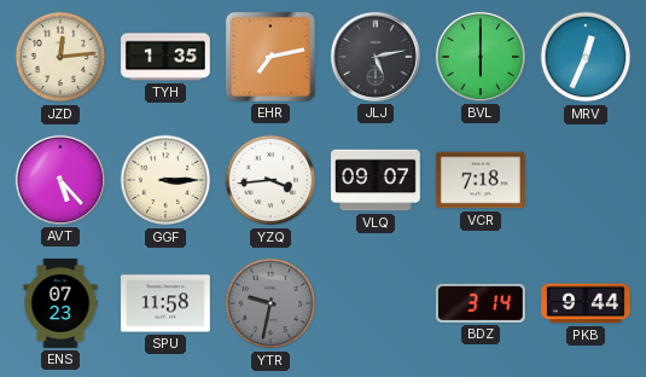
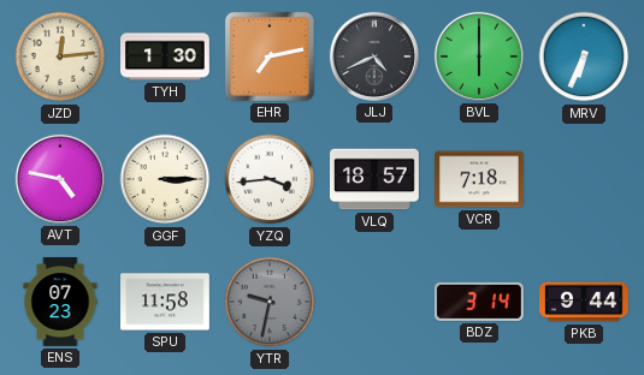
TYH: 1:35 -> 1:30
JLJ: 5:13 -> 4:41
MRV: 12:34 -> 6:34
AVT: 5:23 -> 4:47
VLQ: 09:07 -> 18:57
